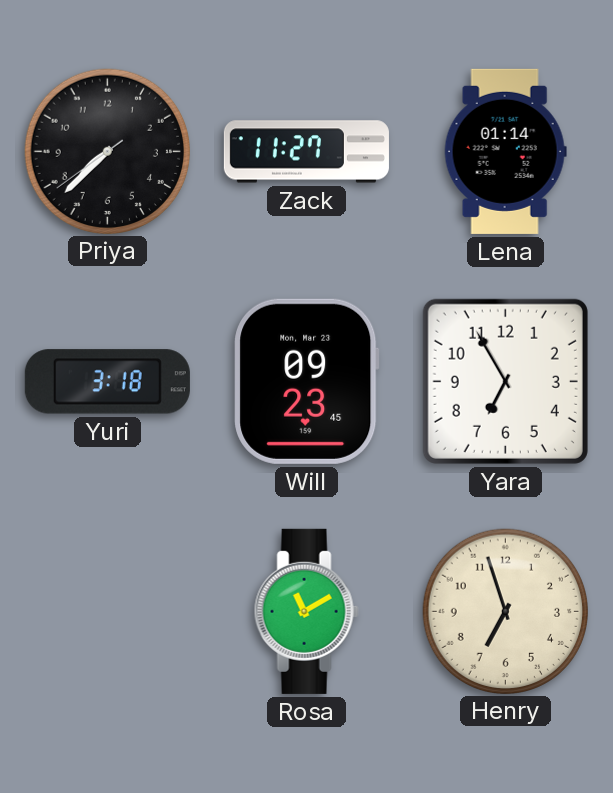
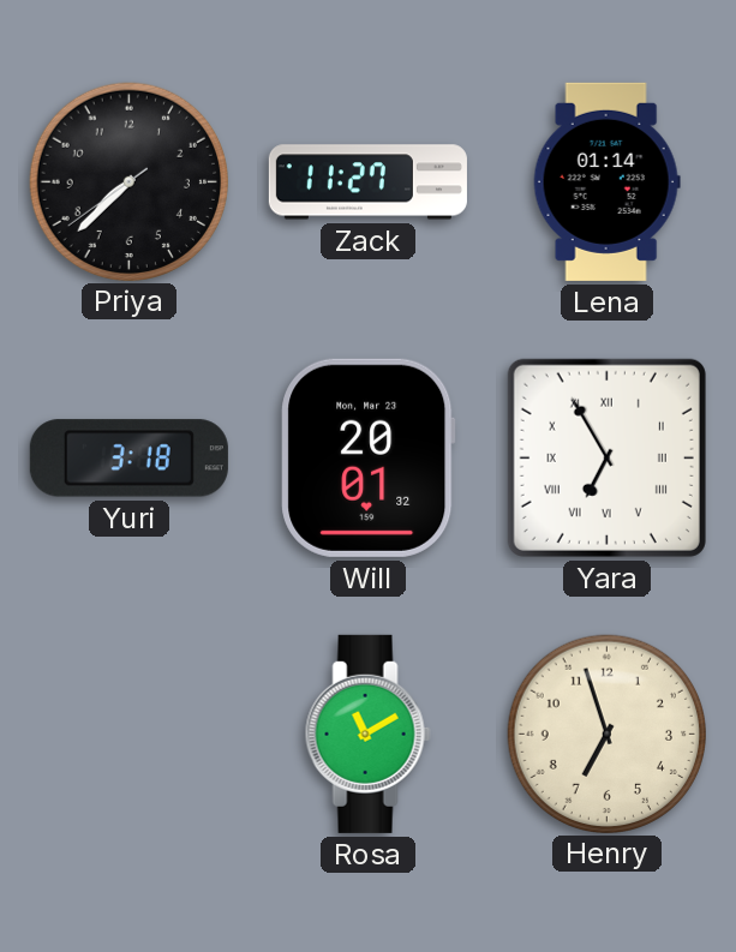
Will: 09:23 -> 20:01
Yara numerals: Arabic -> Roman
